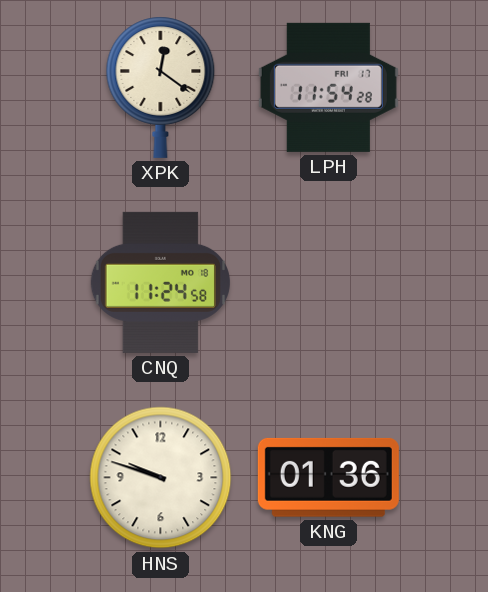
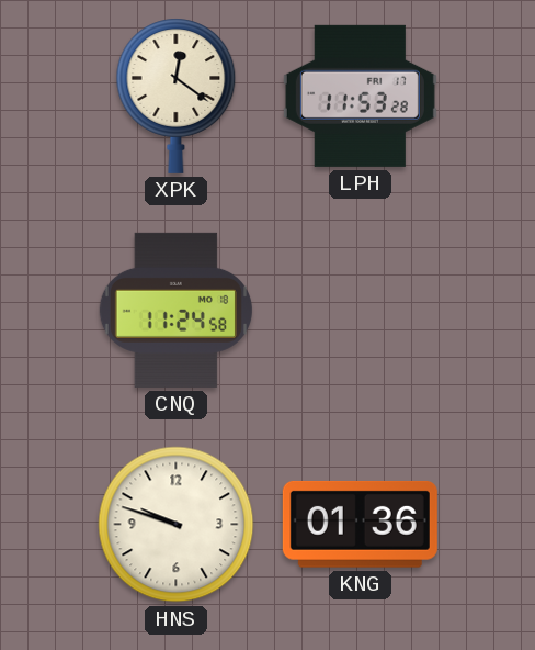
LPH: 11:54 -> 11:53
